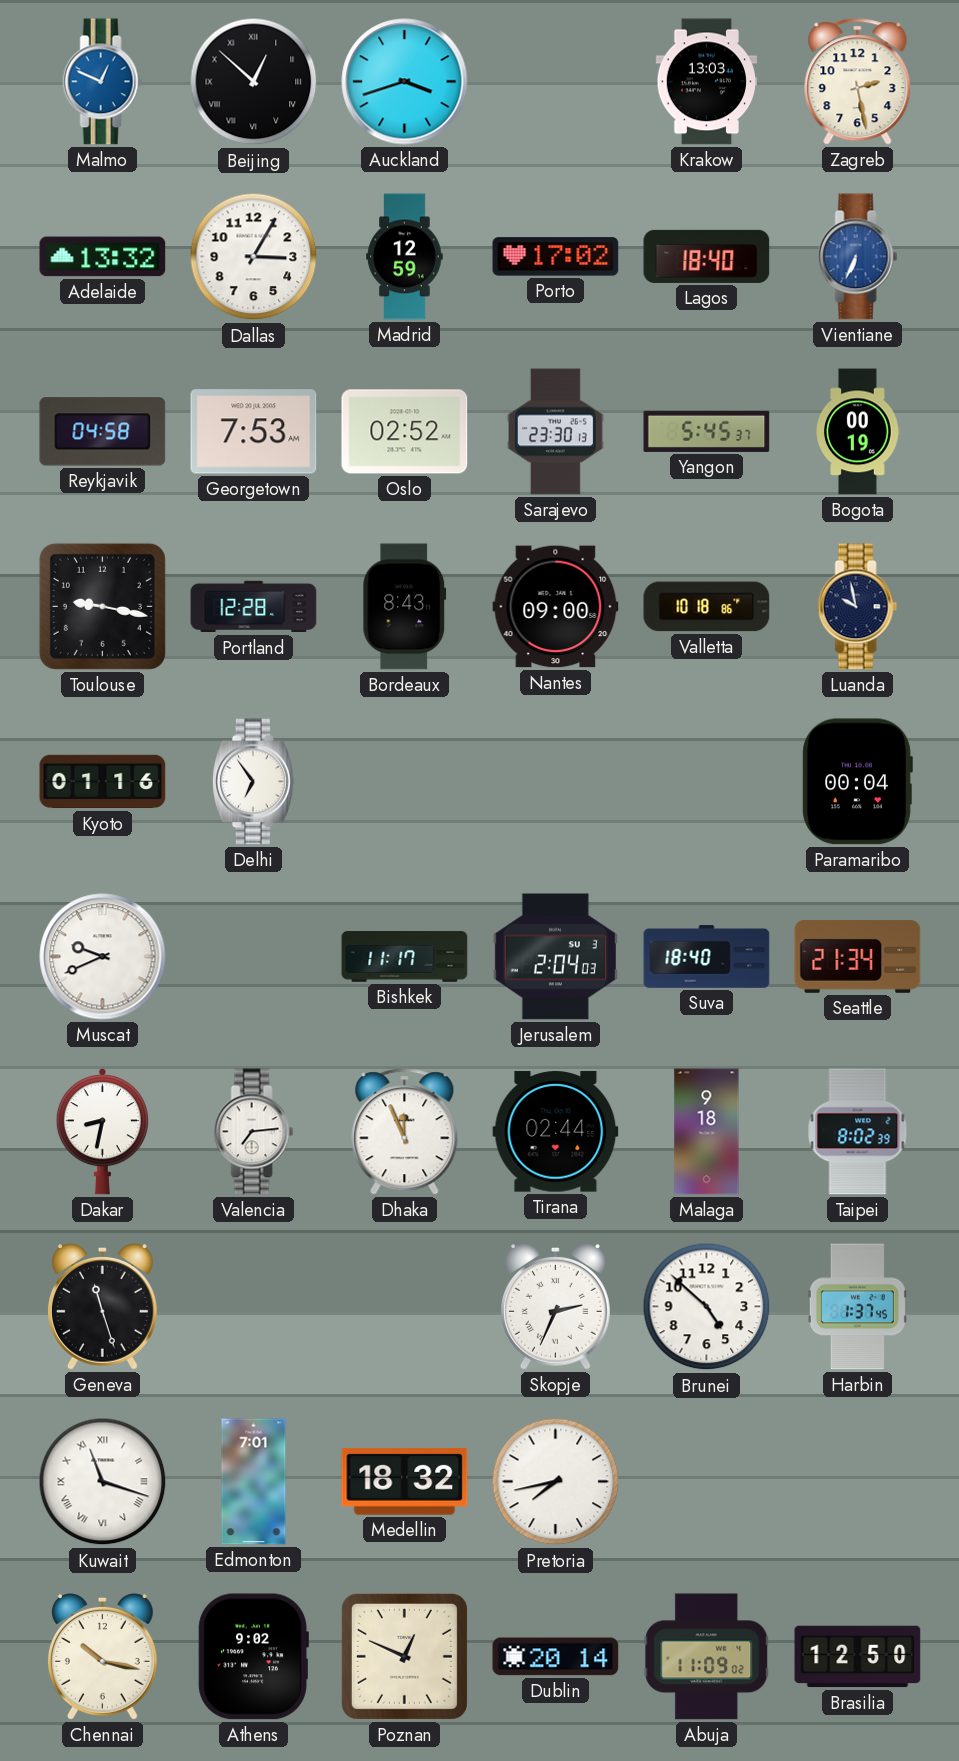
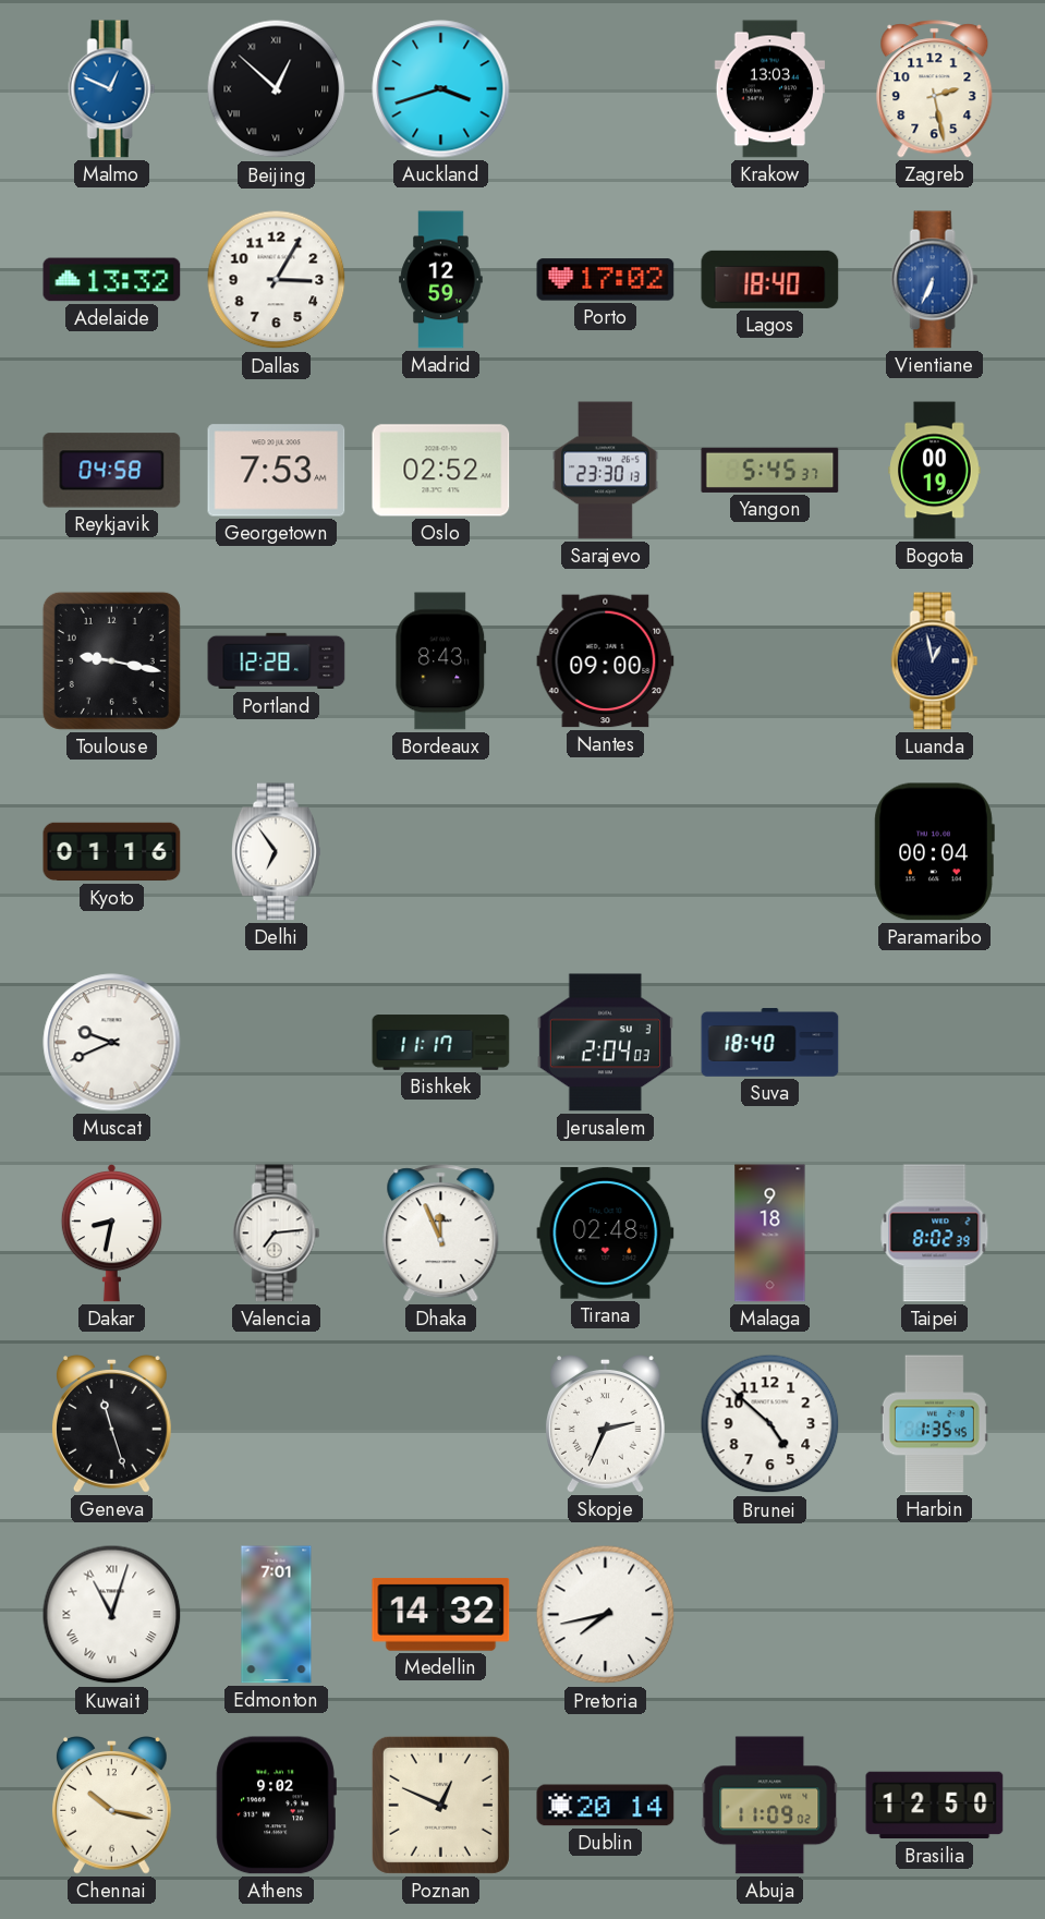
Valletta: 10:18 -> none
Luanda: 9:58 -> 12:58
Seattle: 21:34 -> none
Tirana: 02:44 -> 02:48
Harbin: 1:37 -> 1:35
Kuwait: 11:18 -> 11:03
Medellin: 18:32 -> 14:32
